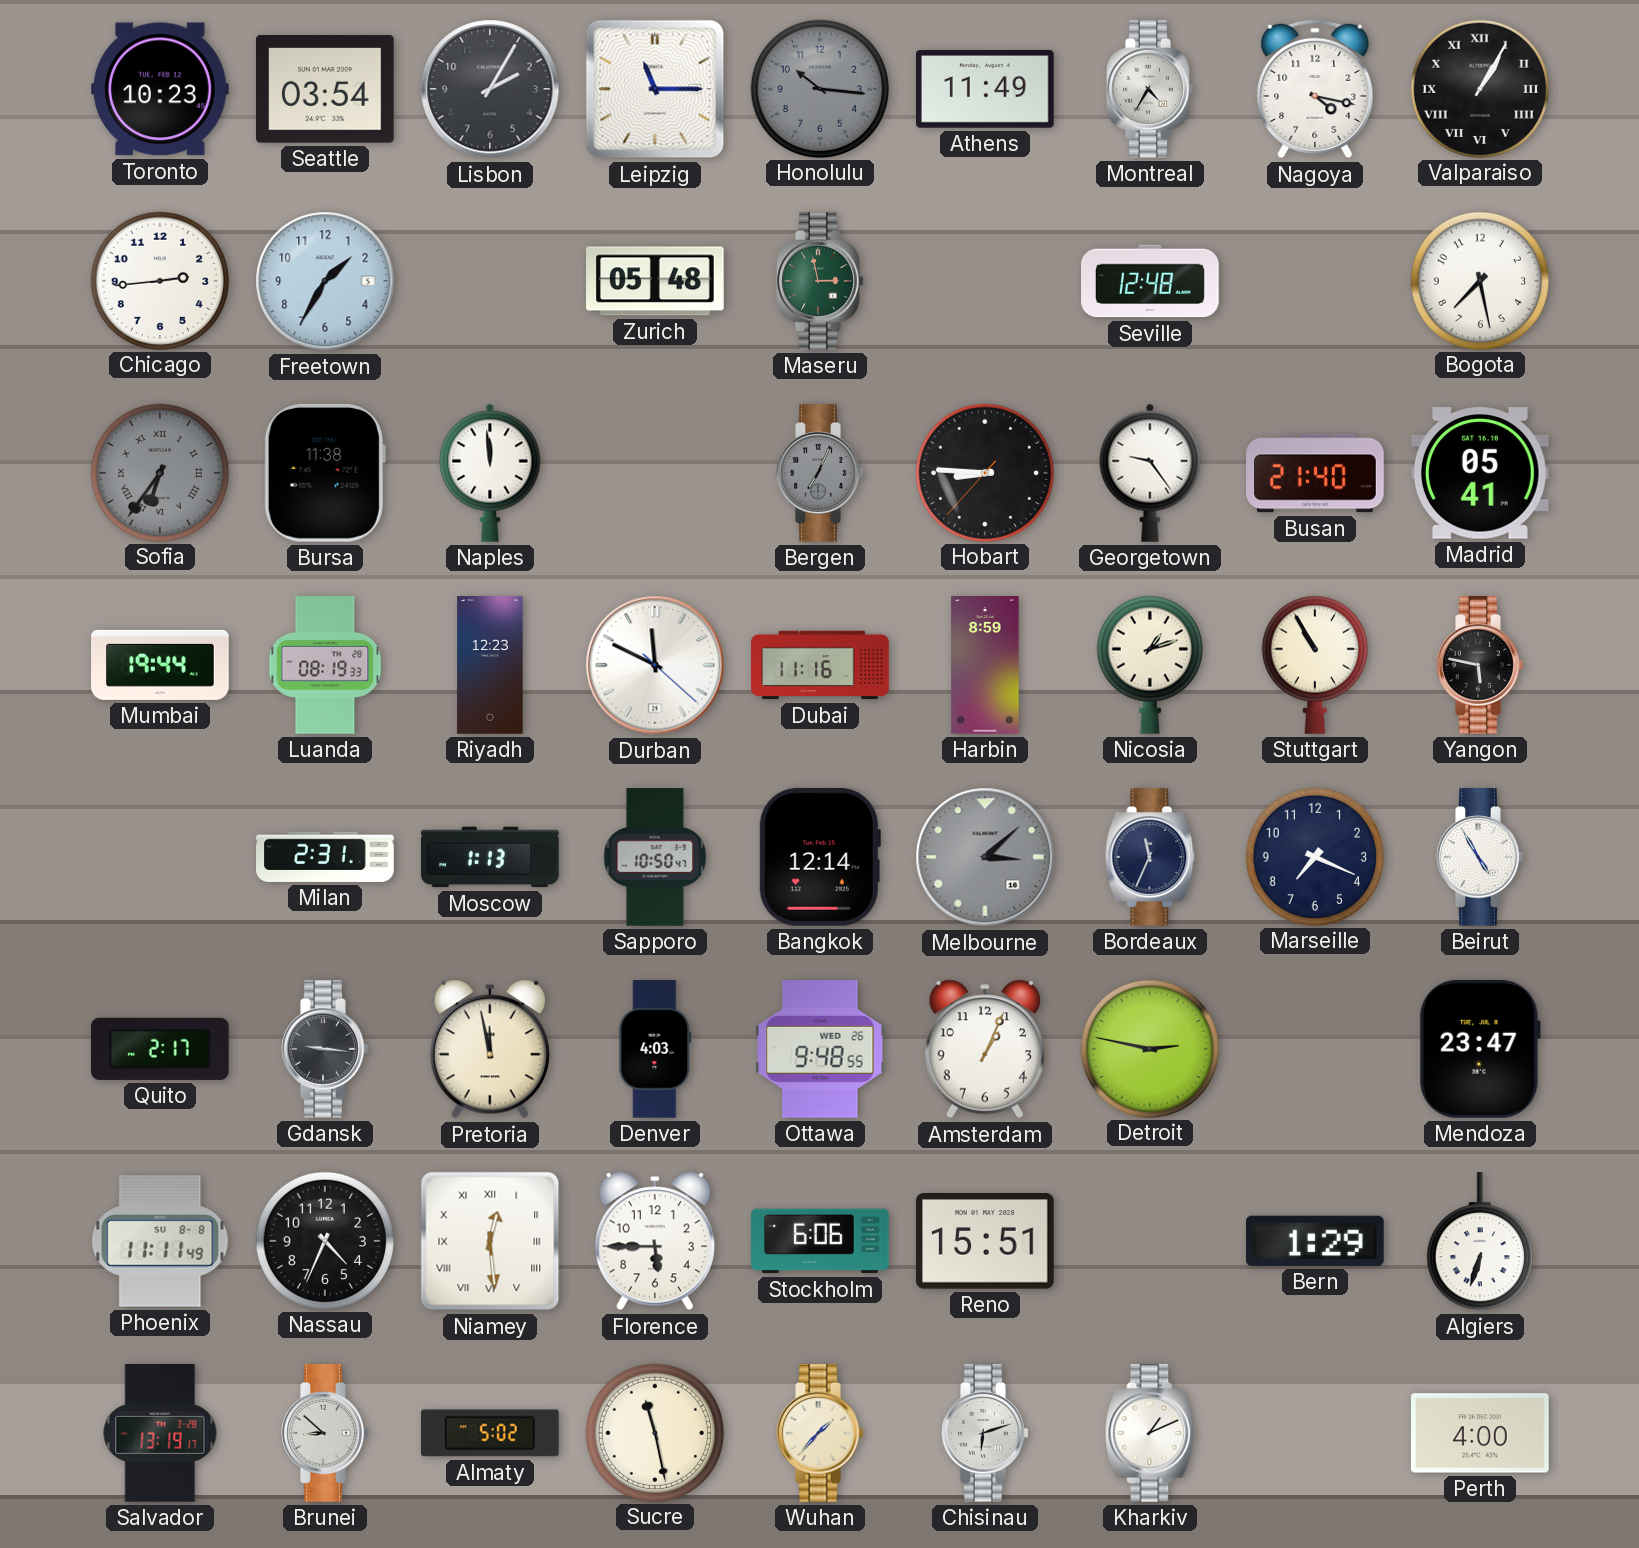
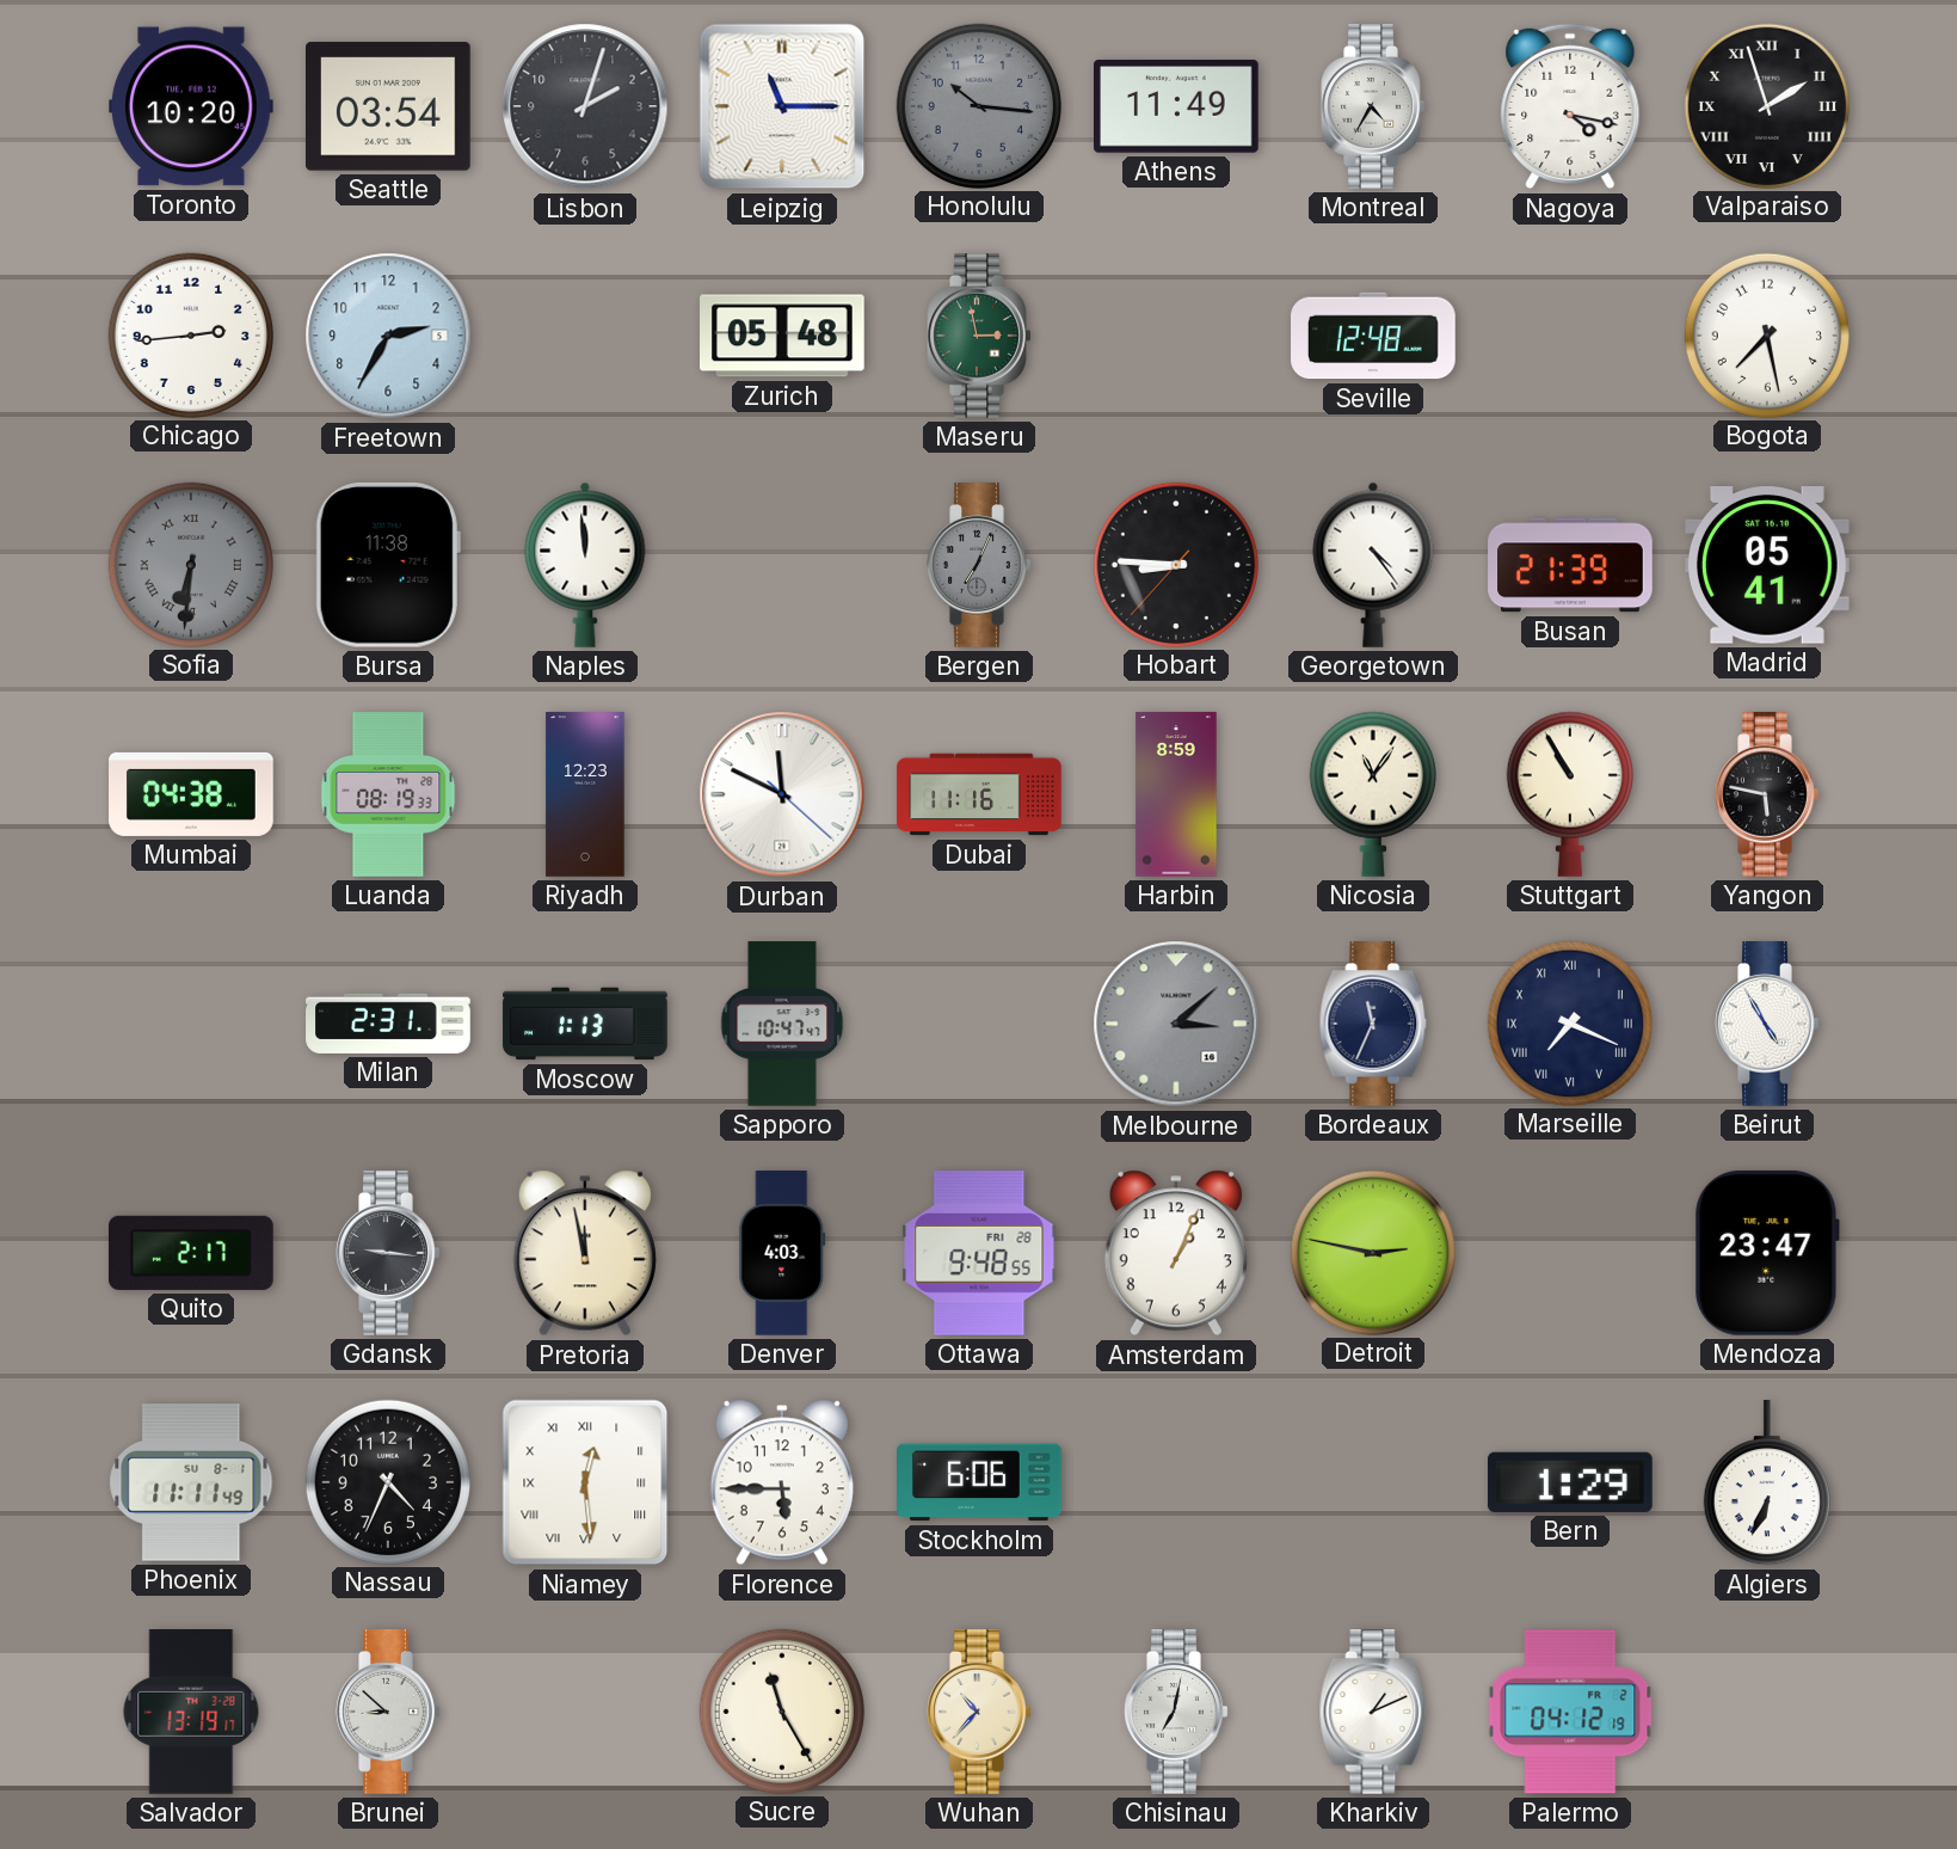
Toronto: 10:23 -> 10:20
Lisbon: 2:05 -> 2:03
Valparaiso: 1:05 -> 1:57
Freetown: 1:35 -> 2:35
Sofia: 6:36 -> 6:31
Georgetown: 9:24 -> 4:24
Busan: 21:40 -> 21:39
Mumbai: 19:44 -> 04:38
Nicosia: 1:12 -> 11:06
Sapporo: 10:50 -> 10:47
Bangkok: 12:14 -> none
Marseille numerals: Arabic -> Roman
Ottawa date: WED 26 -> FRI 28
Phoenix date: SU 8-8 -> SU 8-1
Reno: 15:51 -> none
Algiers: 6:33 -> 6:34
Almaty: 5:02 -> none
Sucre: 11:28 -> 11:25
Wuhan: 1:37 -> 10:37
Chisinau: 6:12 -> 7:02
Palermo: none -> 04:12
Perth: 4:00 -> none
